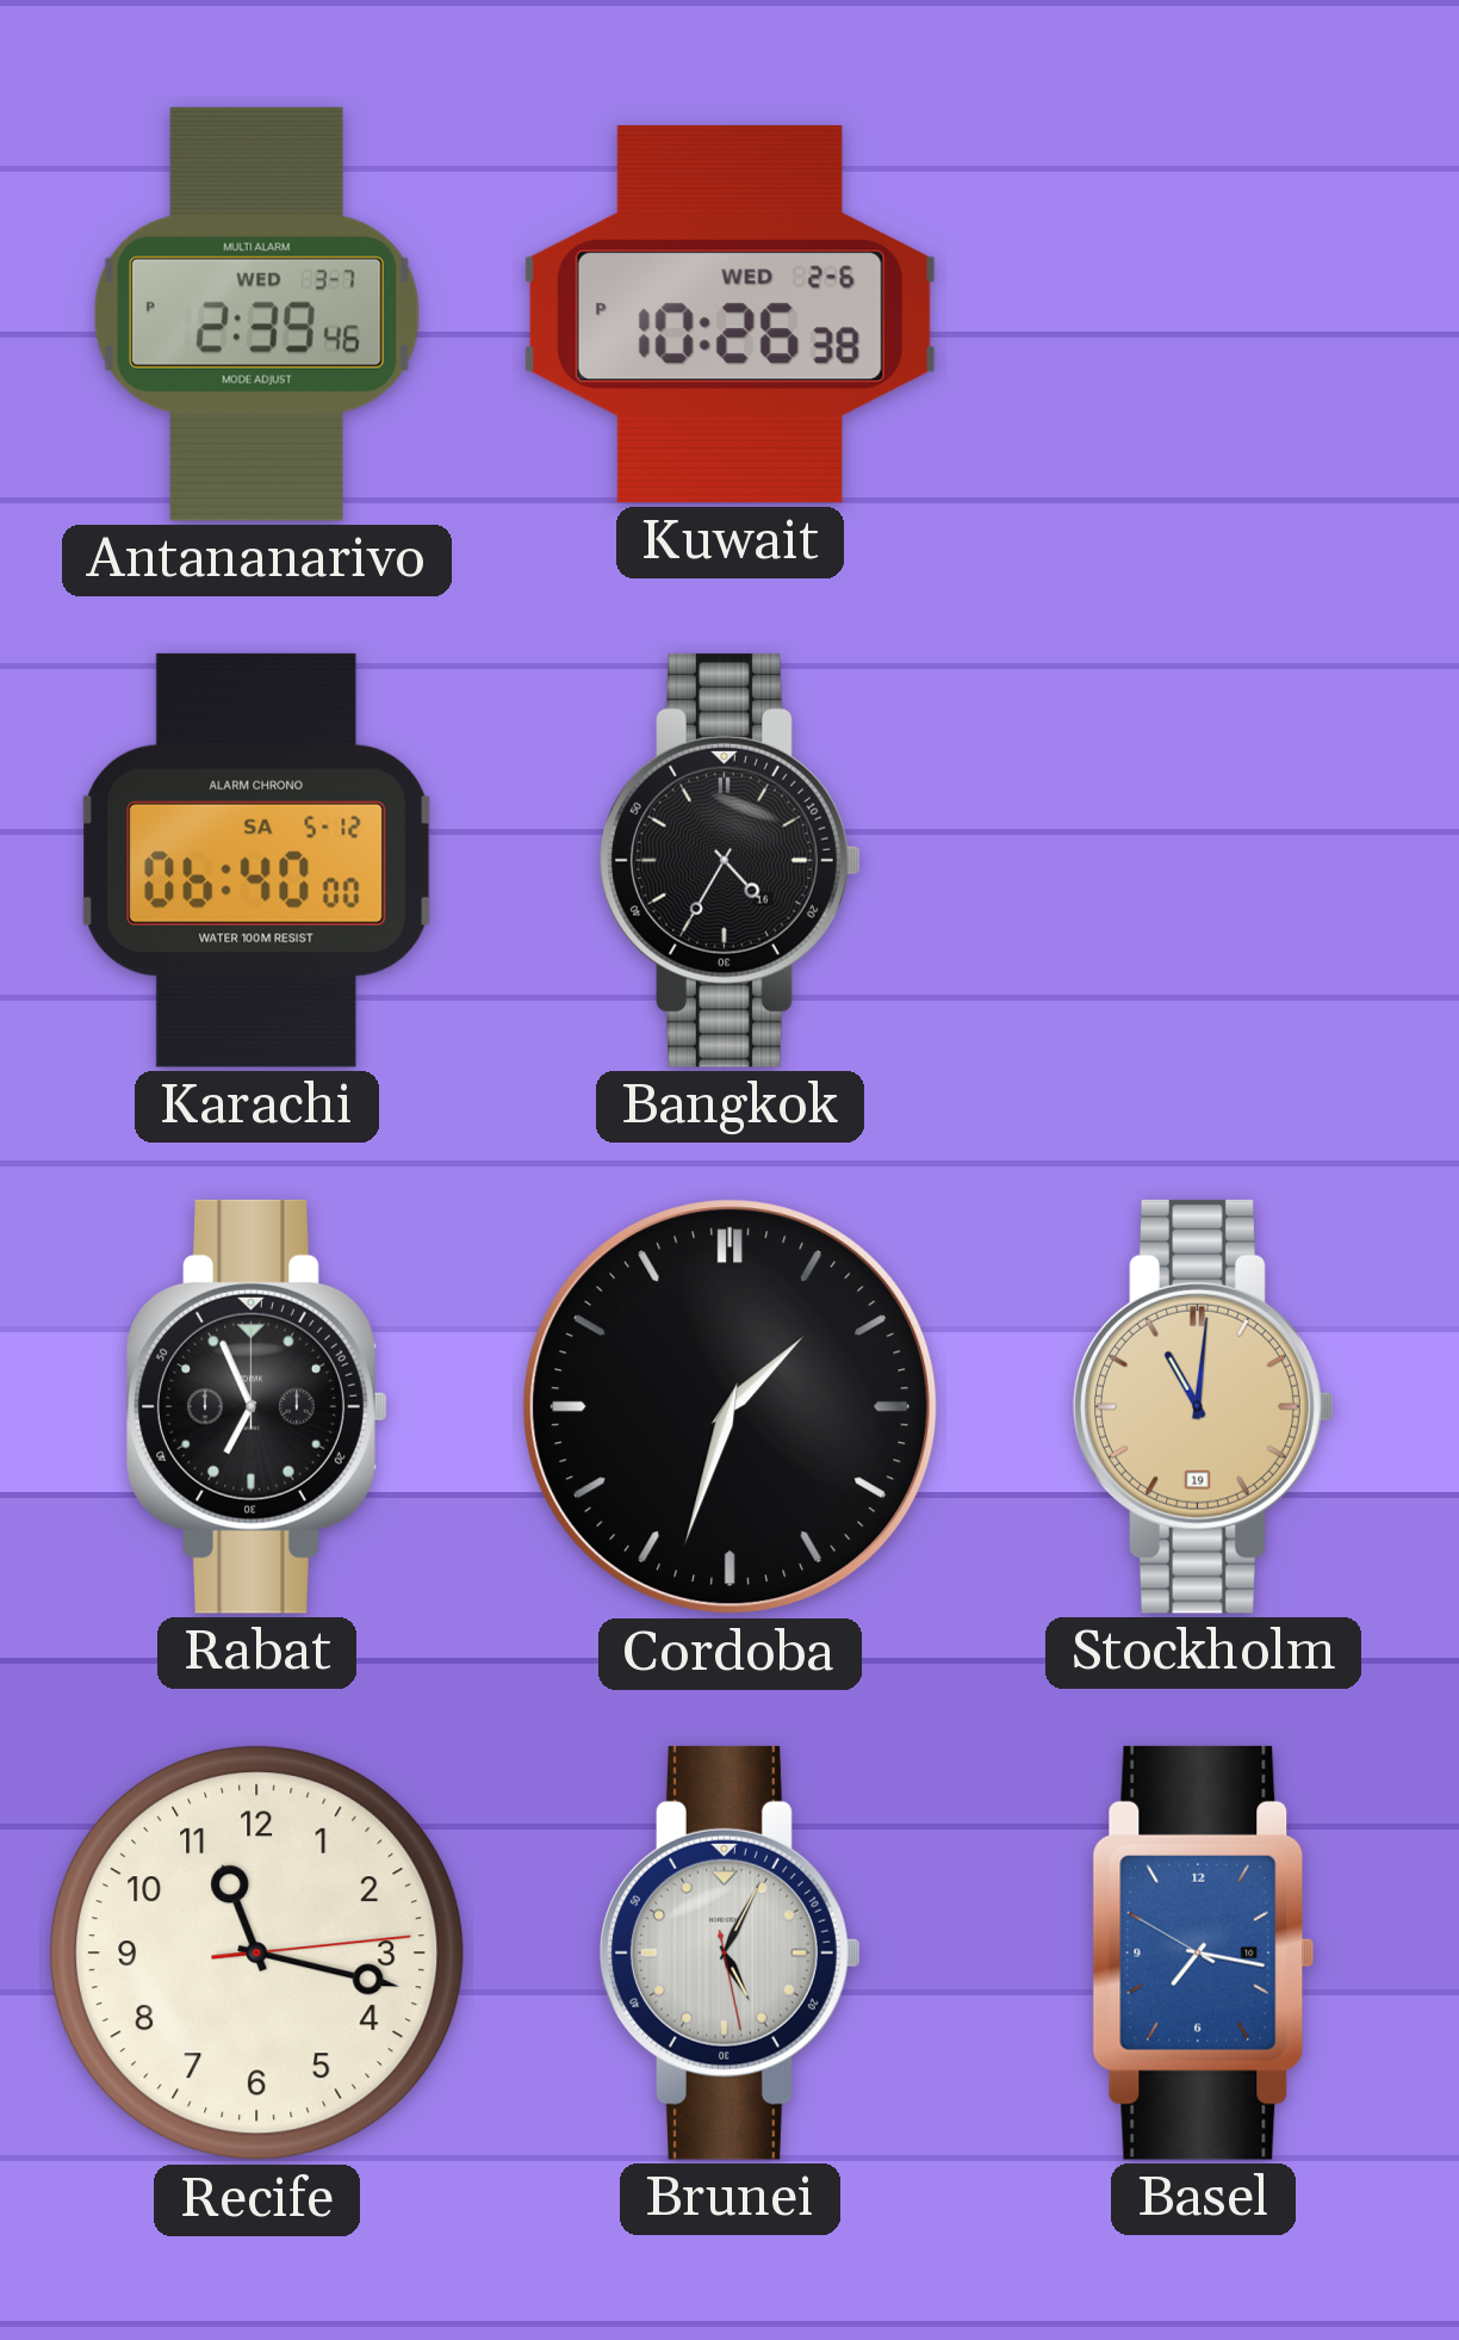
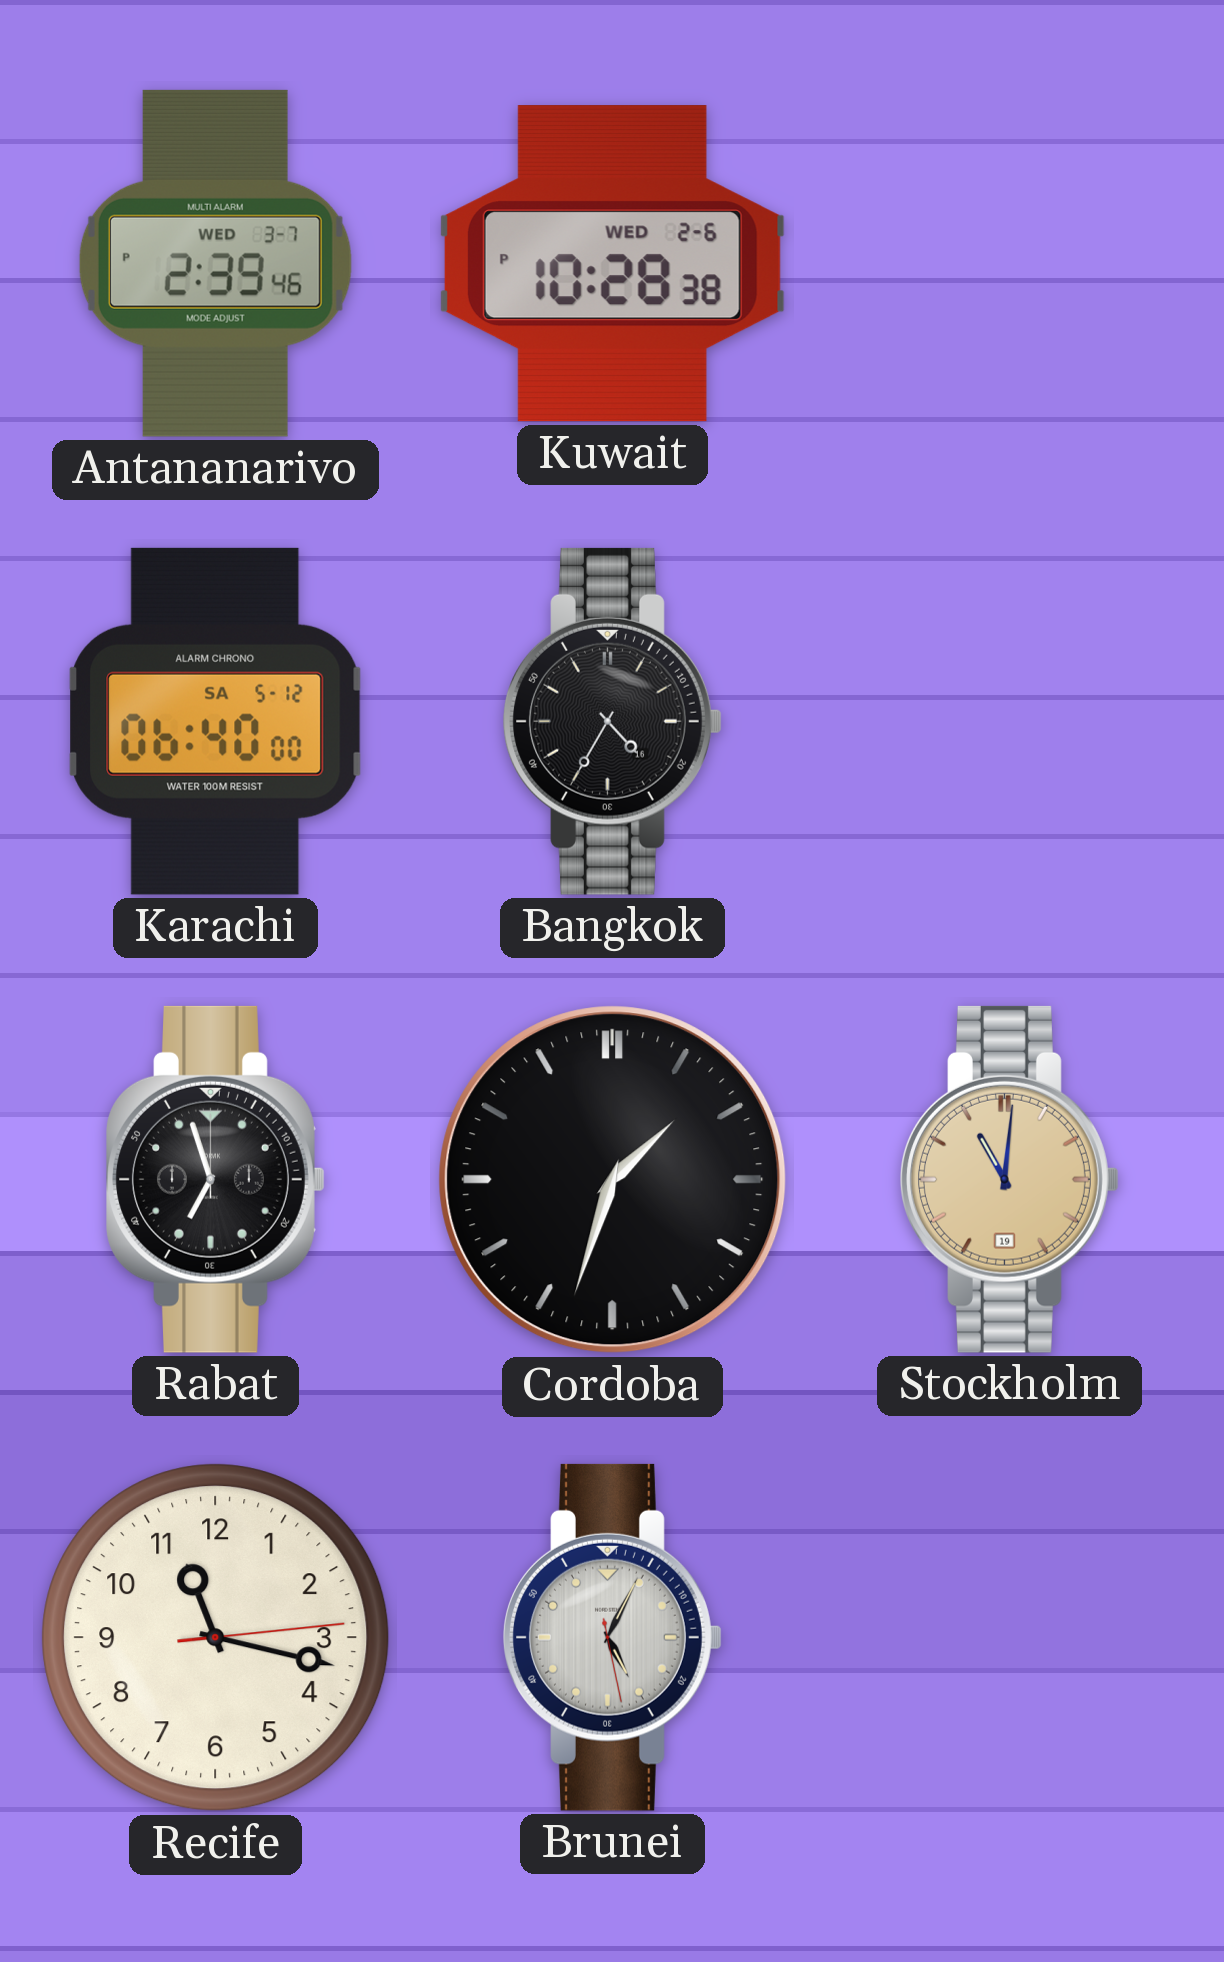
Kuwait: 10:26 -> 10:28
Rabat: 6:56 -> 6:57
Basel: 7:16 -> none
